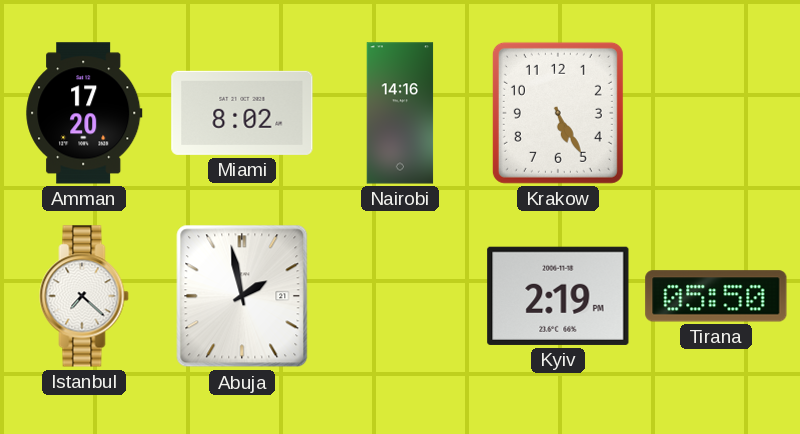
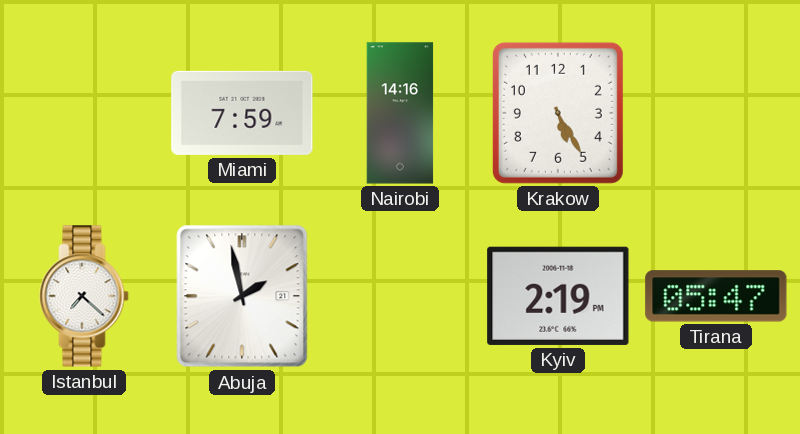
Amman: 17:20 -> none
Miami: 8:02 -> 7:59
Tirana: 05:50 -> 05:47
